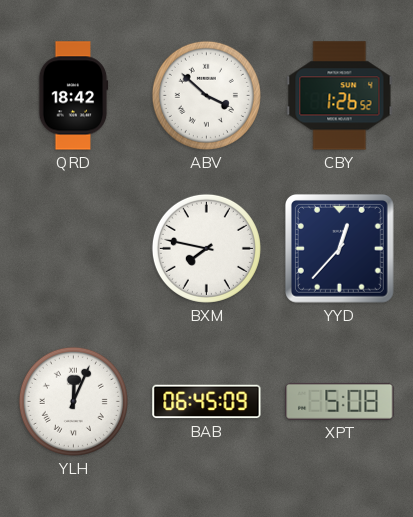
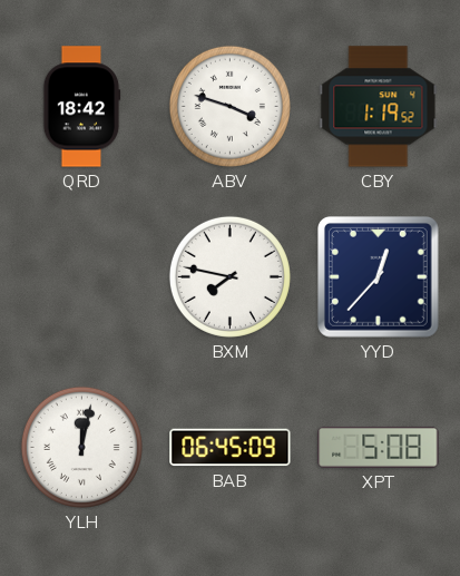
ABV: 3:52 -> 3:48
CBY: 1:26 -> 1:19
YLH: 12:04 -> 12:02
